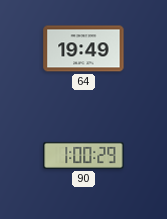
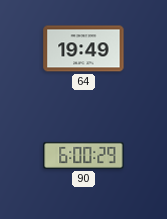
90: 1:00 -> 6:00
